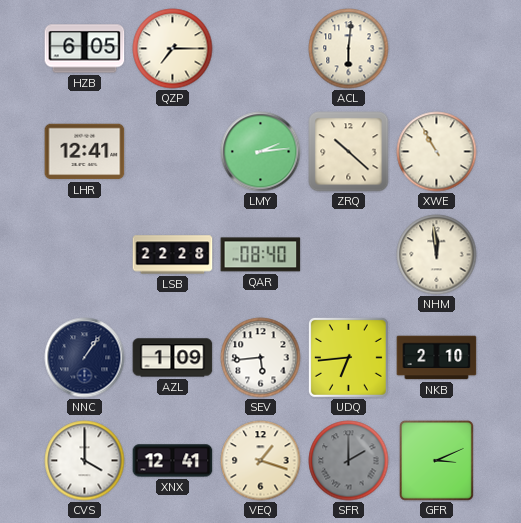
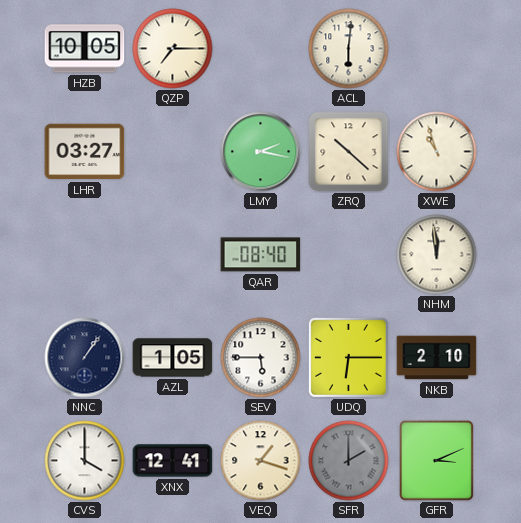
HZB: 6:05 -> 10:05
LHR: 12:41 -> 03:27
LMY: 2:14 -> 2:17
XWE: 10:55 -> 10:57
LSB: 22:28 -> none
AZL: 1:09 -> 1:05
SEV: 5:44 -> 5:45
UDQ: 6:44 -> 6:15
